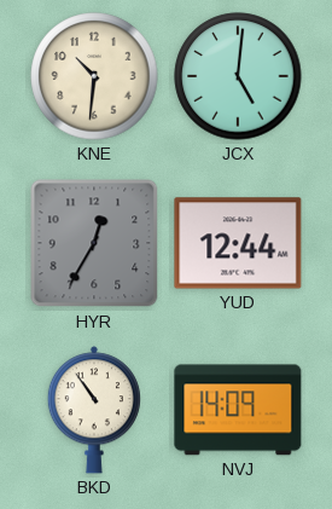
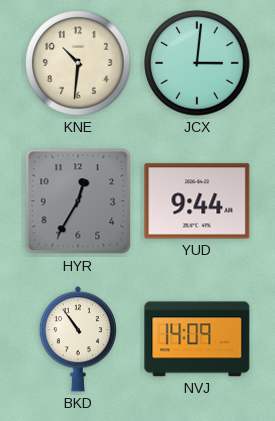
JCX: 5:01 -> 3:01
YUD: 12:44 -> 9:44
